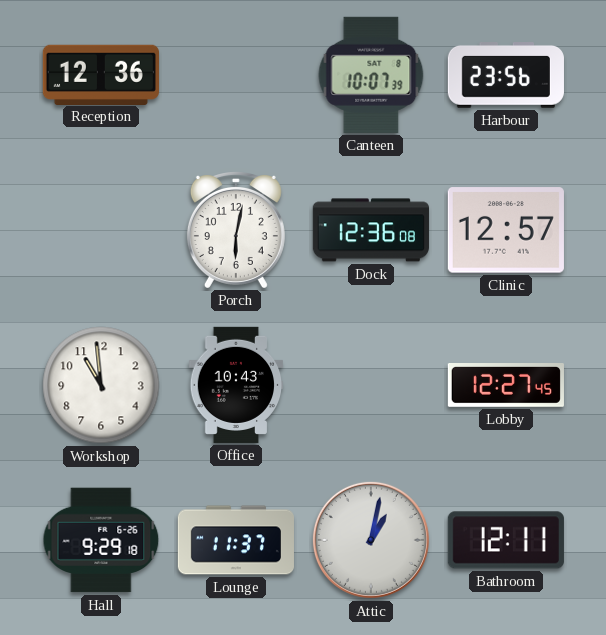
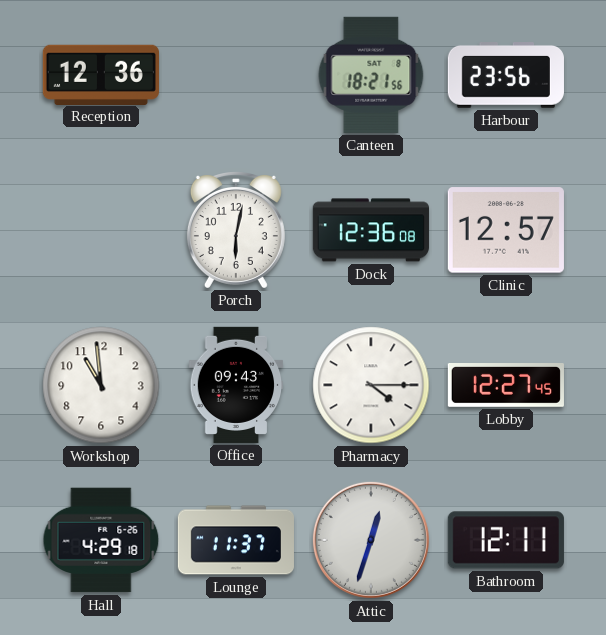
Canteen: 10:07 -> 18:21
Office: 10:43 -> 09:43
Pharmacy: none -> 4:15
Hall: 9:29 -> 4:29
Attic: 1:02 -> 12:33
